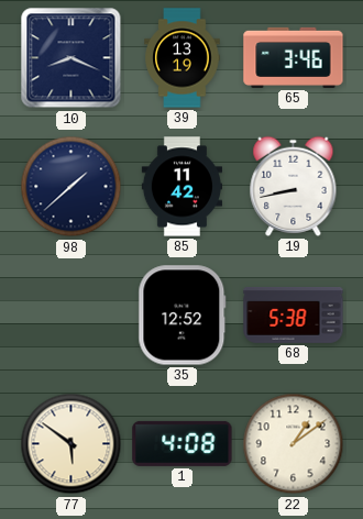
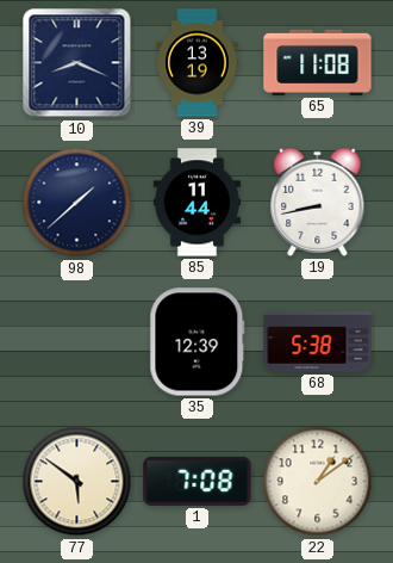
65: 3:46 -> 11:08
85: 11:42 -> 11:44
35: 12:52 -> 12:39
1: 4:08 -> 7:08
